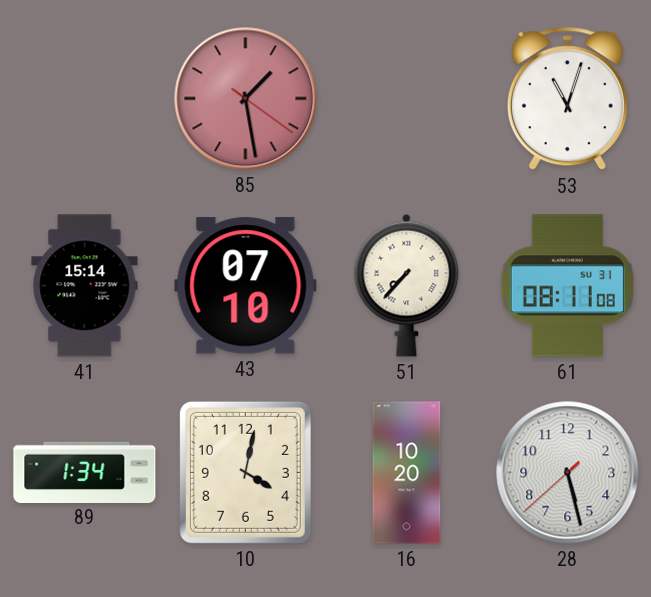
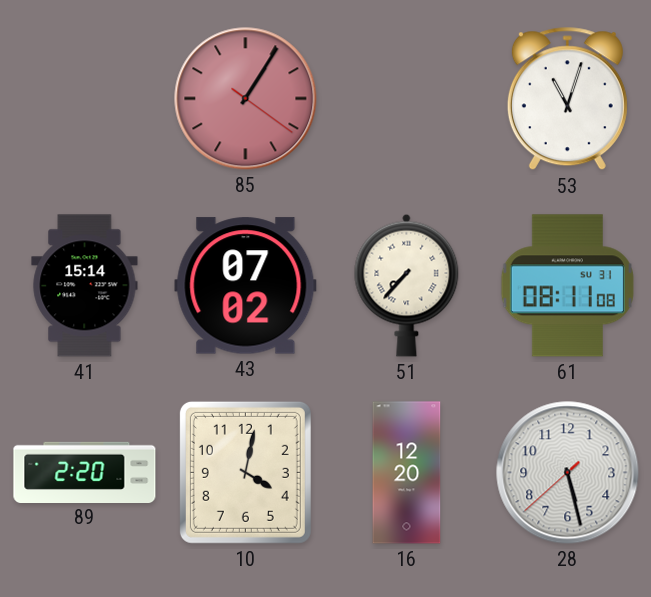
85: 1:28 -> 1:05
43: 07:10 -> 07:02
89: 1:34 -> 2:20
16: 10:20 -> 12:20
